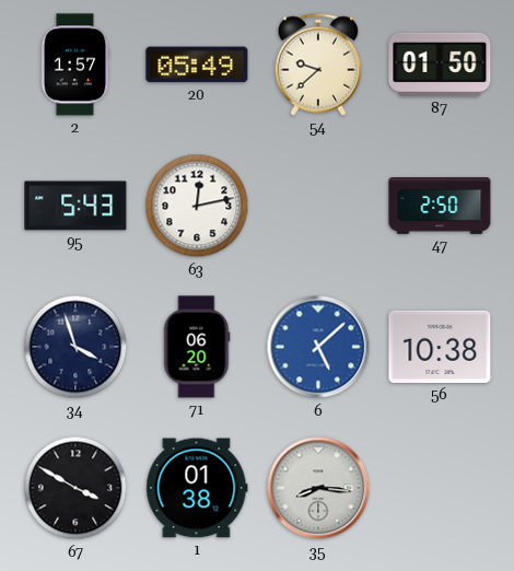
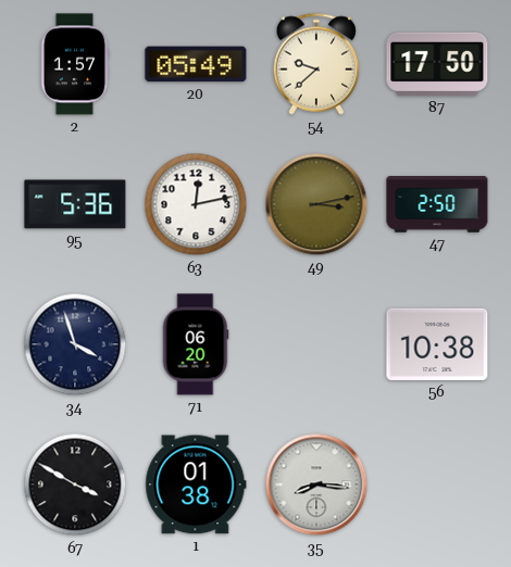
87: 01:50 -> 17:50
95: 5:43 -> 5:36
49: none -> 3:13
6: 5:08 -> none
